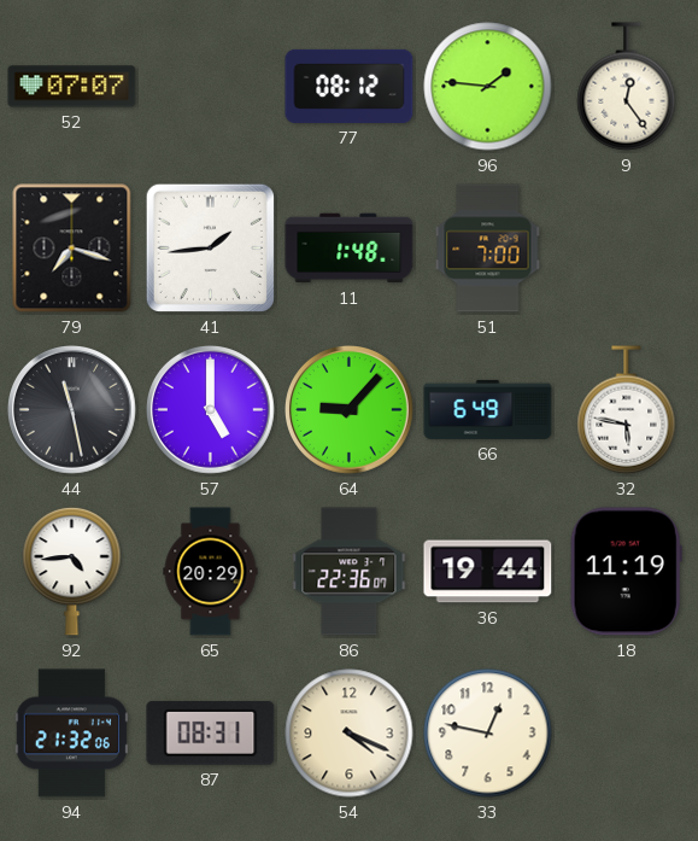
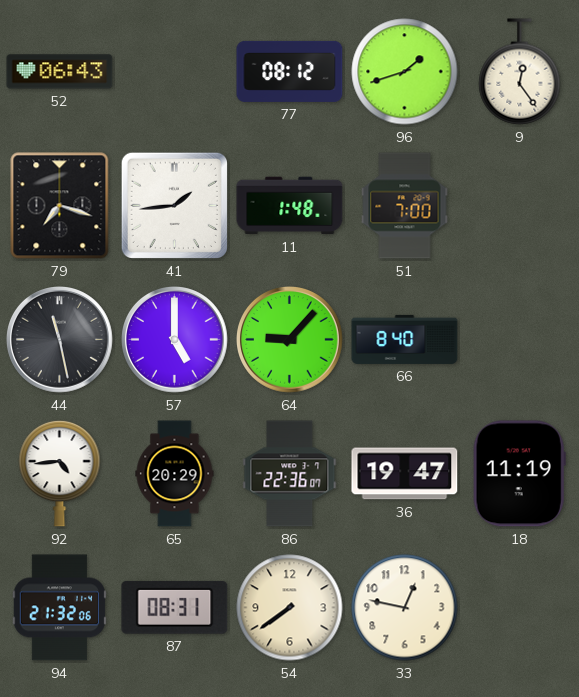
52: 07:07 -> 06:43
96: 1:46 -> 1:42
66: 6:49 -> 8:40
32: 5:47 -> none
36: 19:44 -> 19:47
54: 4:19 -> 7:39
